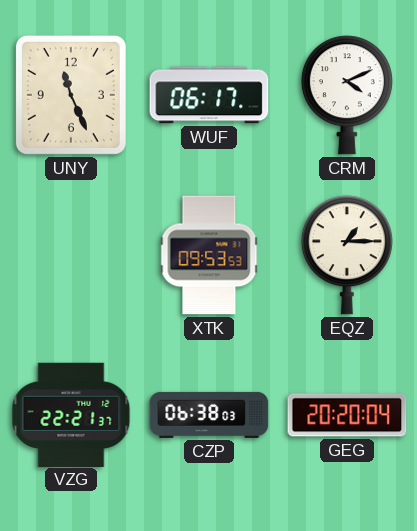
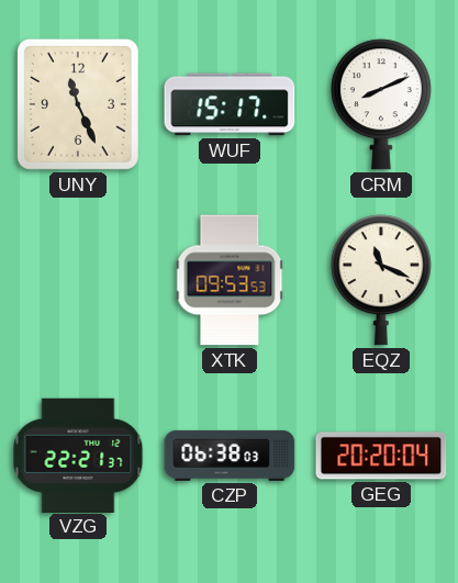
WUF: 06:17 -> 15:17
CRM: 4:11 -> 8:11
EQZ: 1:15 -> 11:19
